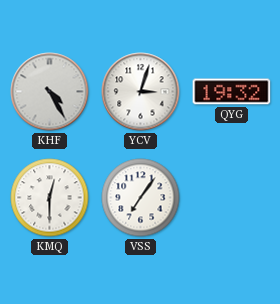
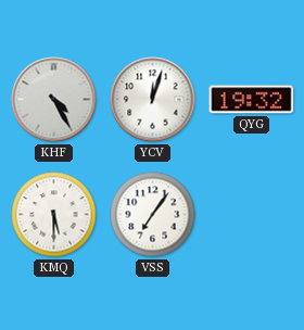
YCV: 3:03 -> 12:03
KMQ: 12:30 -> 5:30
